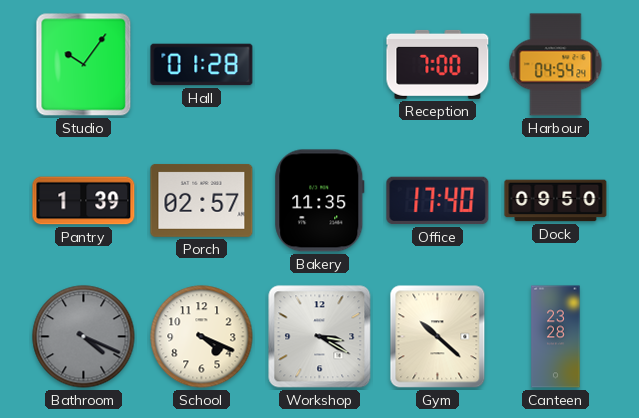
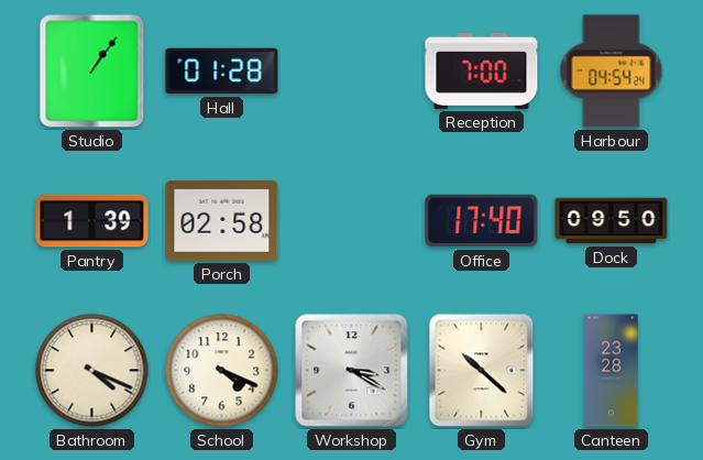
Studio: 10:06 -> 1:06
Porch: 02:57 -> 02:58
Bakery: 11:35 -> none
Bathroom dial: grey -> cream
